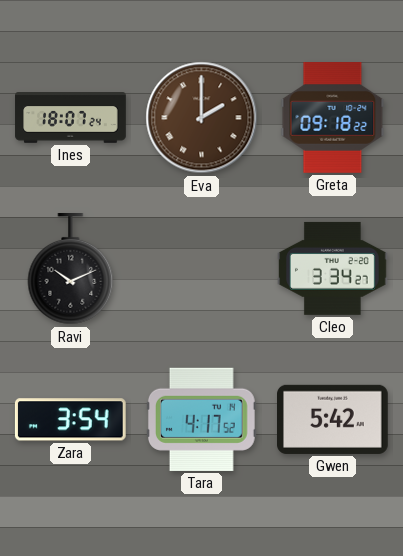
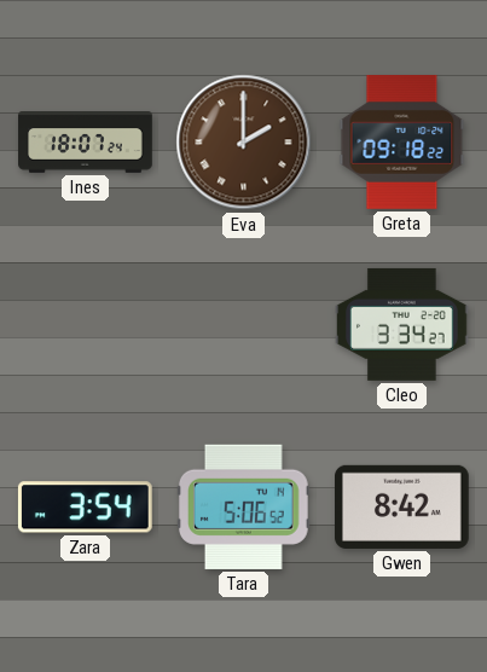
Ravi: 10:11 -> none
Tara: 4:17 -> 5:06
Gwen: 5:42 -> 8:42
